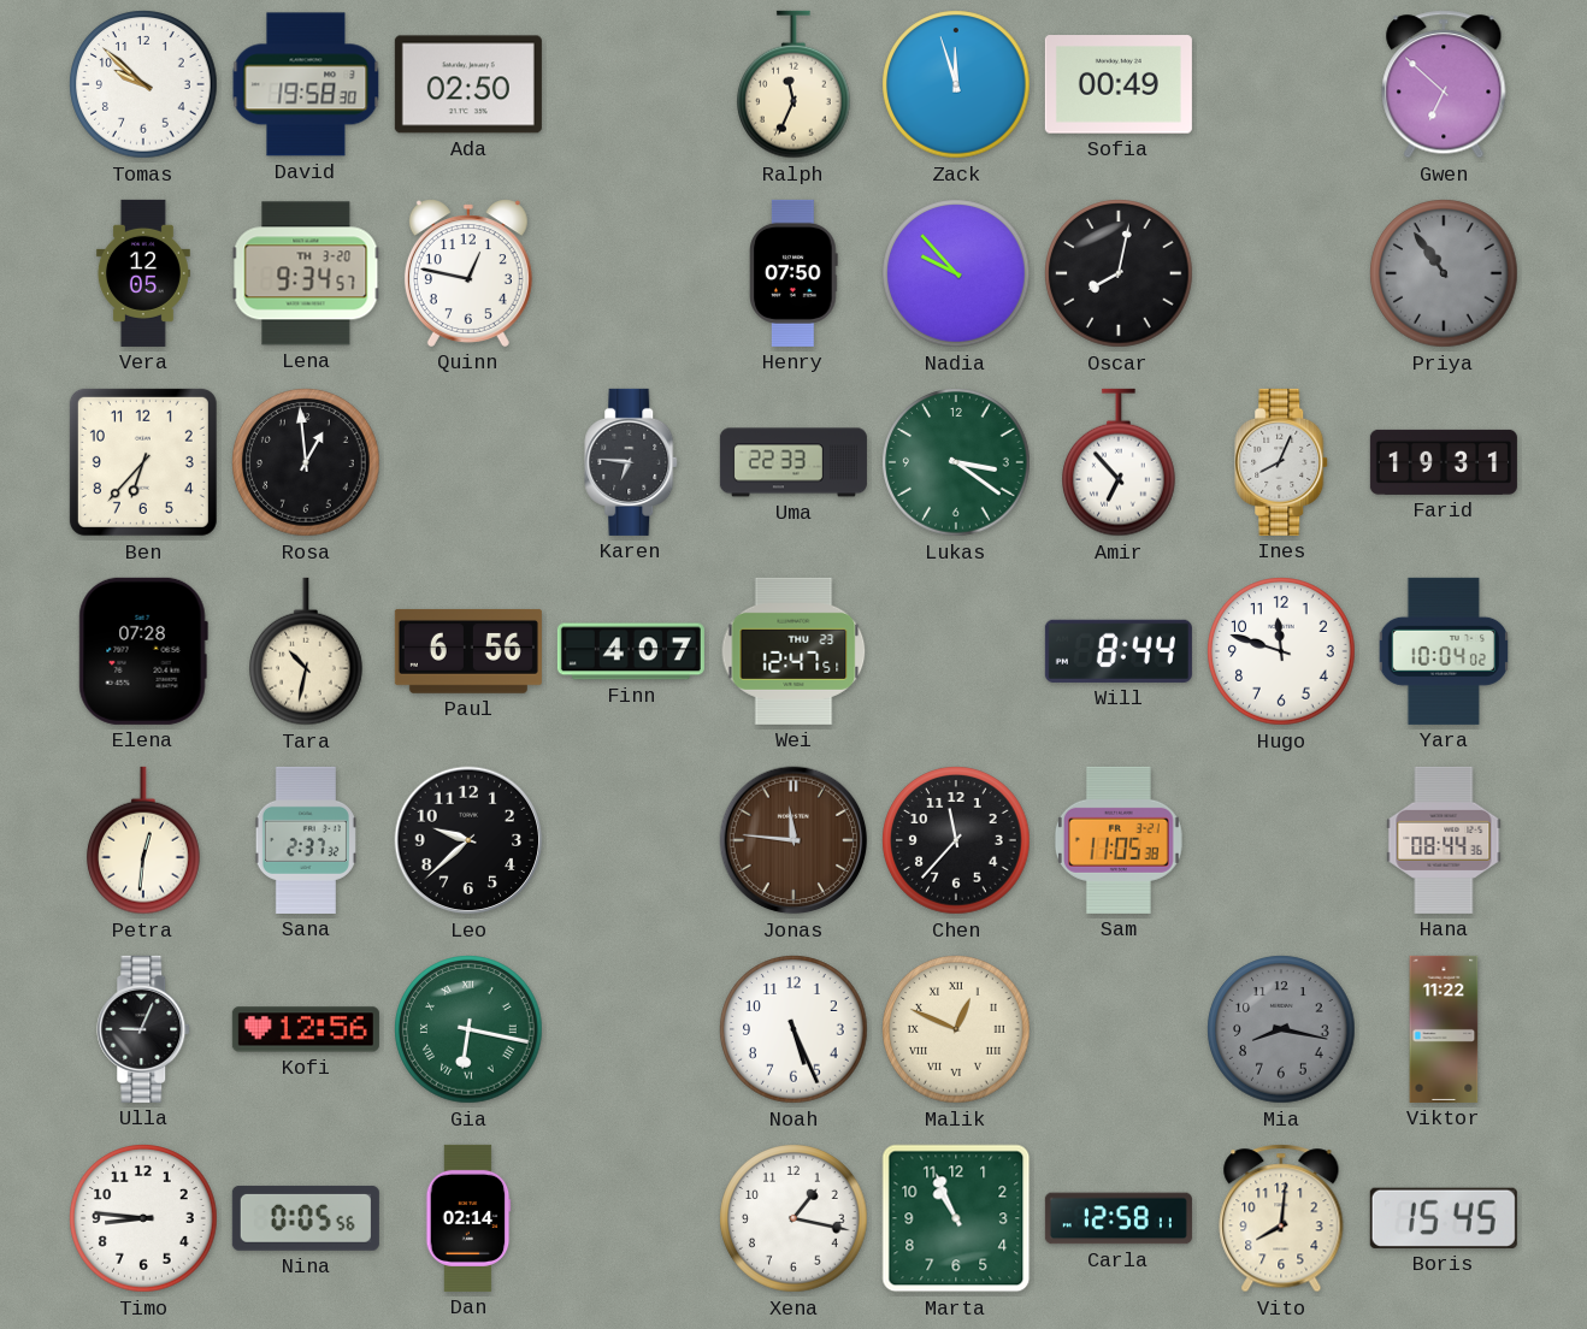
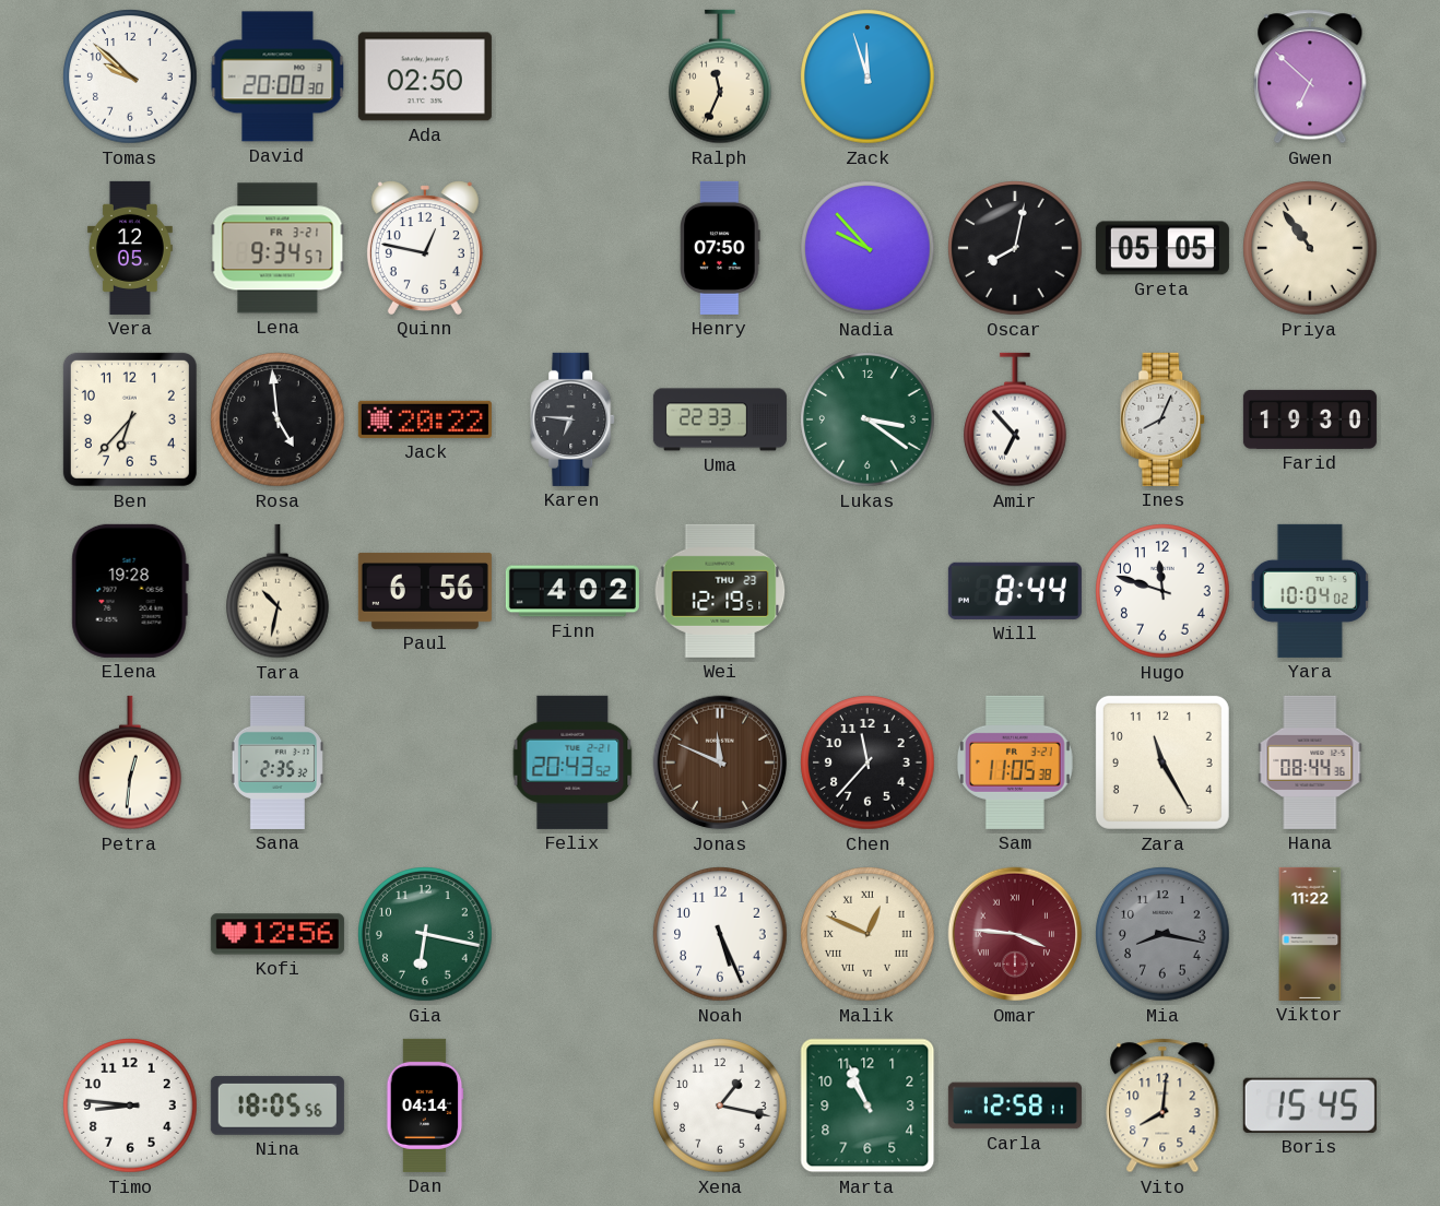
David: 19:58 -> 20:00
Sofia: 00:49 -> none
Lena date: TH 3-20 -> FR 3-21
Greta: none -> 05:05
Priya dial: grey -> cream
Rosa: 12:59 -> 4:59
Jack: none -> 20:22
Farid: 19:31 -> 19:30
Elena: 07:28 -> 19:28
Finn: 4:07 -> 4:02
Wei: 12:47 -> 12:19
Sana: 2:37 -> 2:35
Leo: 9:38 -> none
Felix: none -> 20:43
Jonas: 11:46 -> 11:49
Zara: none -> 11:25
Ulla: 9:04 -> none
Gia numerals: Roman -> Arabic
Omar: none -> 3:46
Nina: 0:05 -> 18:05
Dan: 02:14 -> 04:14
